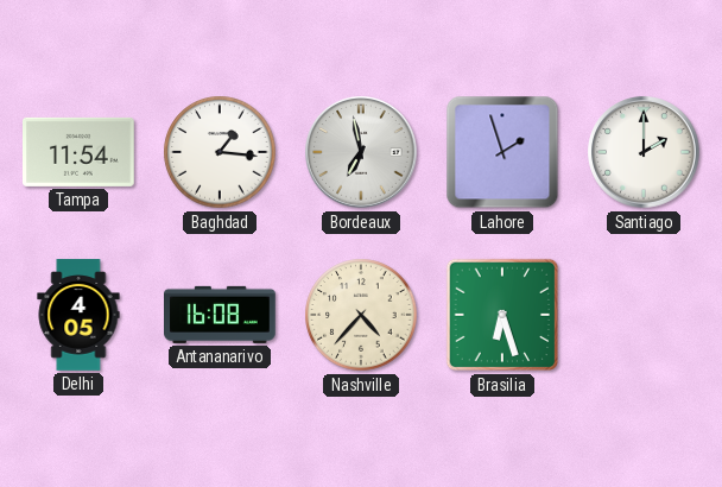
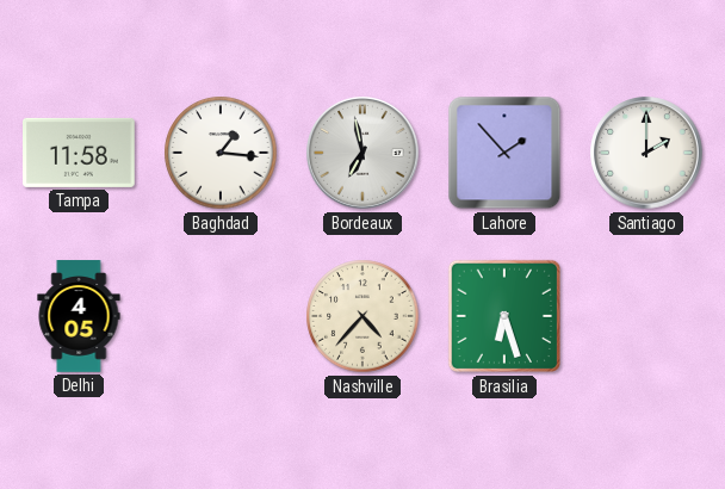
Tampa: 11:54 -> 11:58
Lahore: 1:57 -> 1:53
Antananarivo: 16:08 -> none
